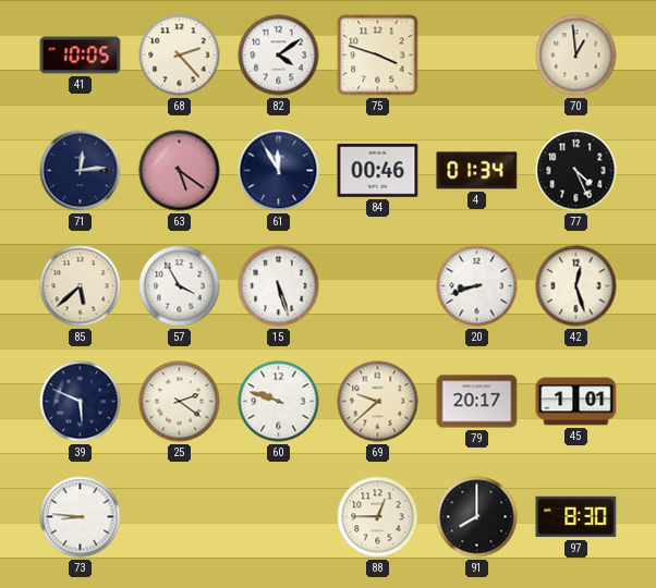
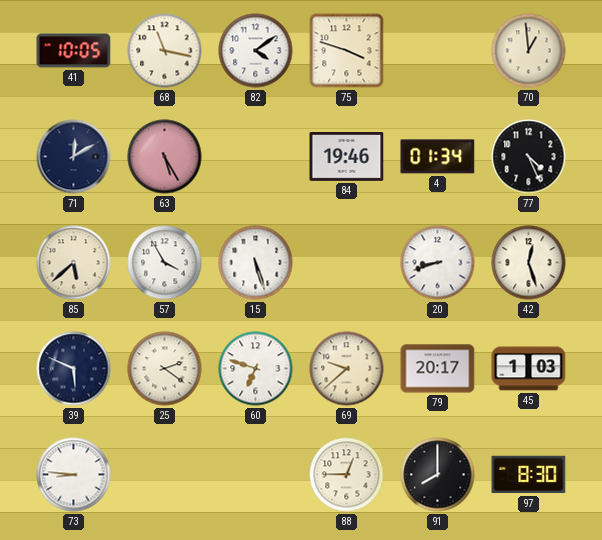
68: 2:23 -> 11:17
71: 12:14 -> 12:10
63: 5:21 -> 5:25
61: 11:55 -> none
84: 00:46 -> 19:46
60: 9:48 -> 6:48
45: 1:01 -> 1:03
